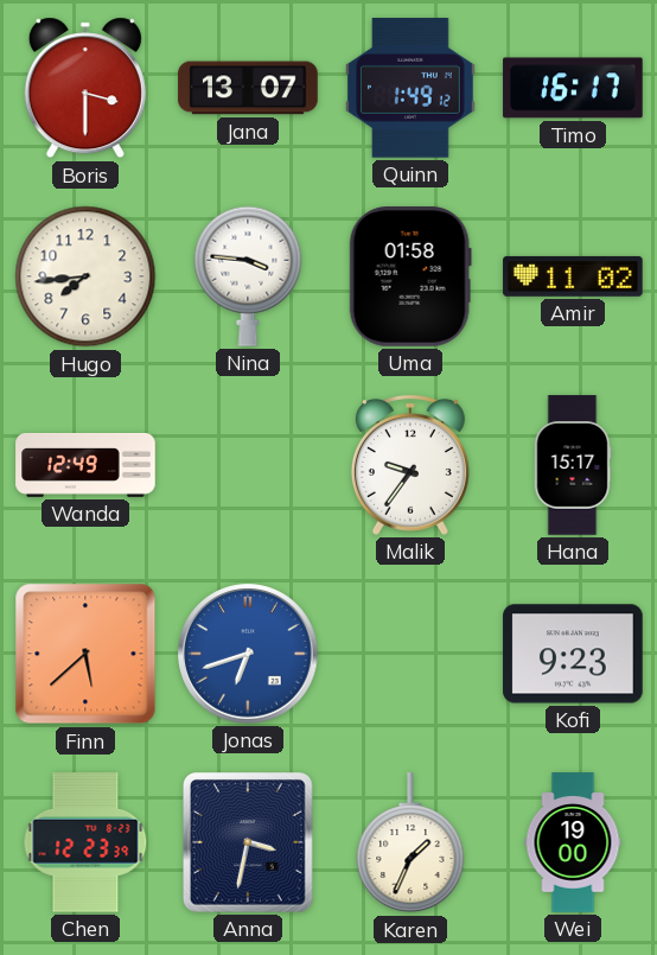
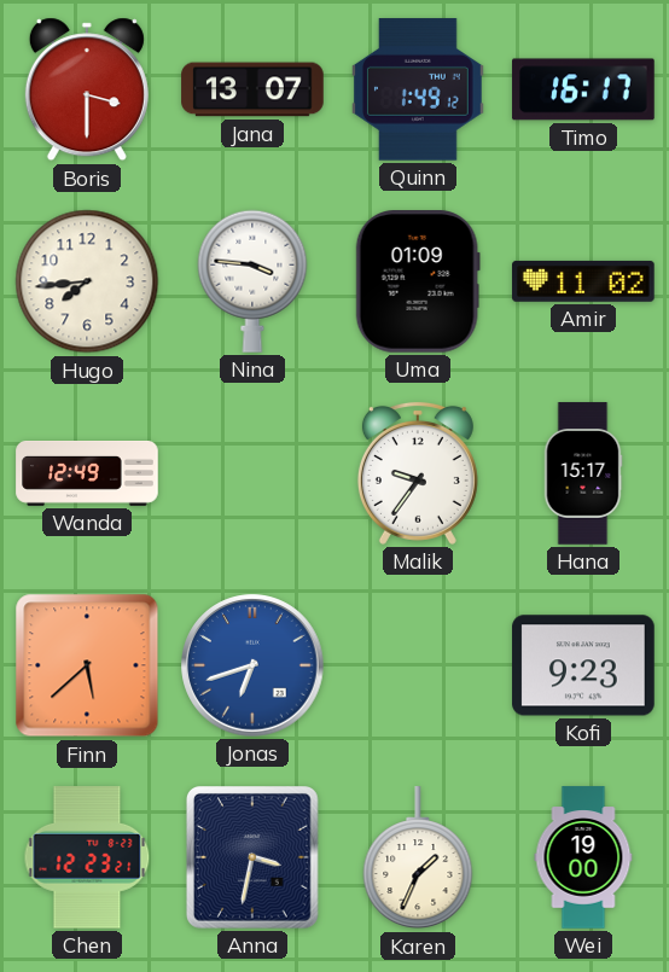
Uma: 01:58 -> 01:09
Chen: 12:23:39 -> 12:23:21
